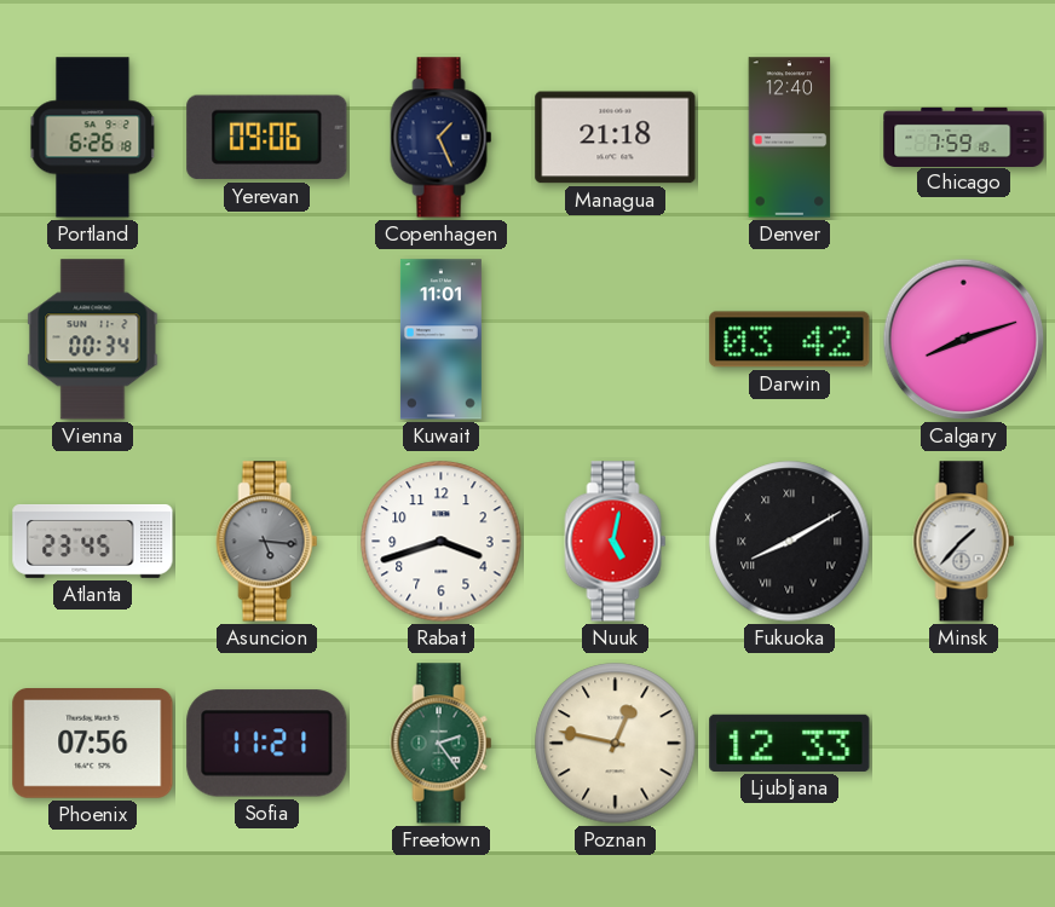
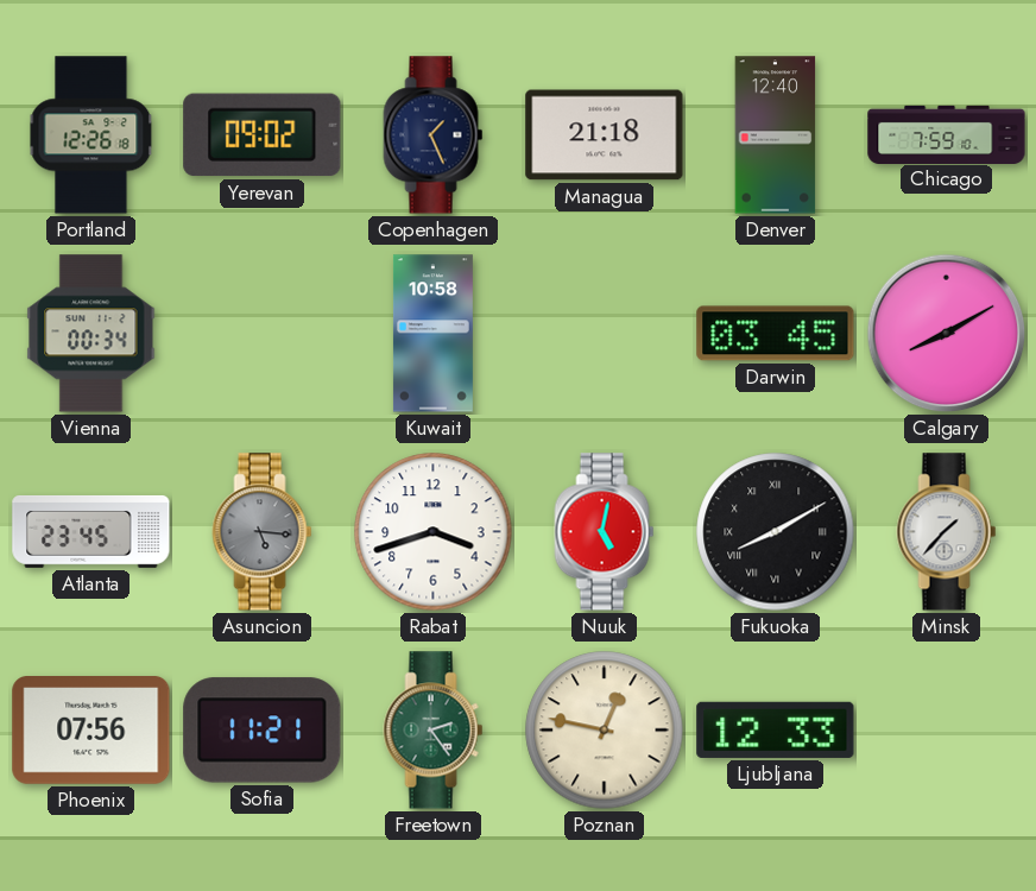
Portland: 6:26 -> 12:26
Yerevan: 09:06 -> 09:02
Kuwait: 11:01 -> 10:58
Darwin: 03:42 -> 03:45
Calgary: 8:12 -> 8:10
